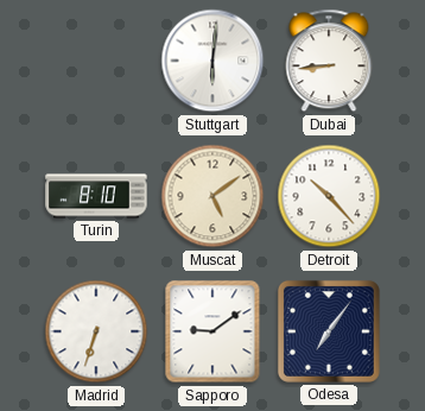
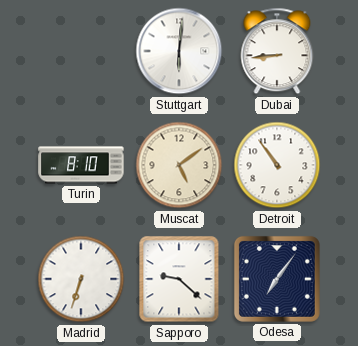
Detroit: 10:23 -> 10:54
Sapporo: 9:09 -> 9:22
